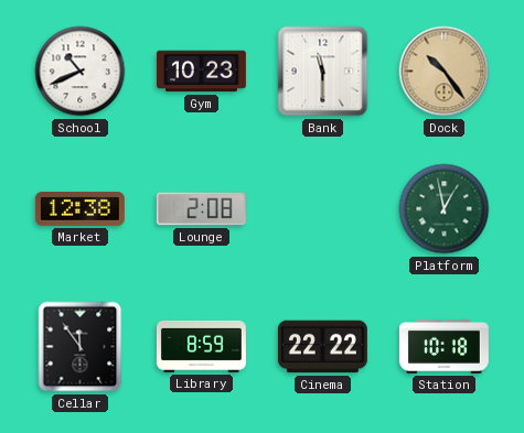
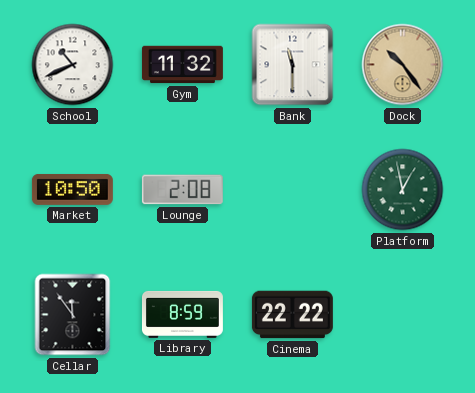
Gym: 10:23 -> 11:32
Market: 12:38 -> 10:50
Station: 10:18 -> none
